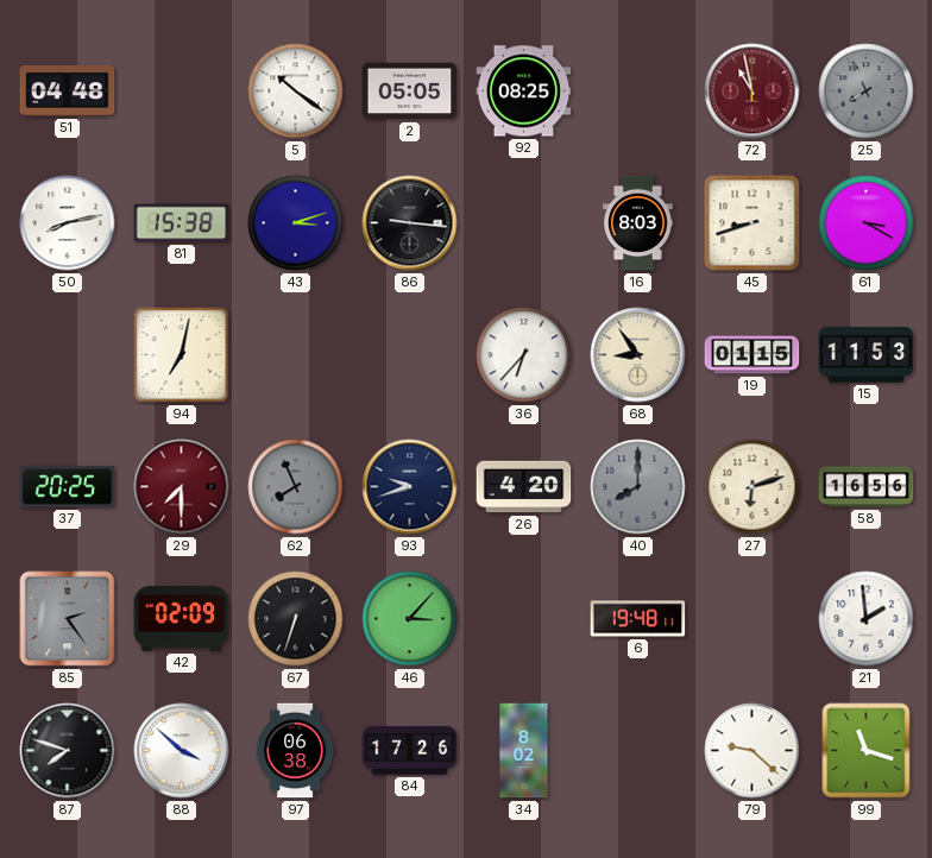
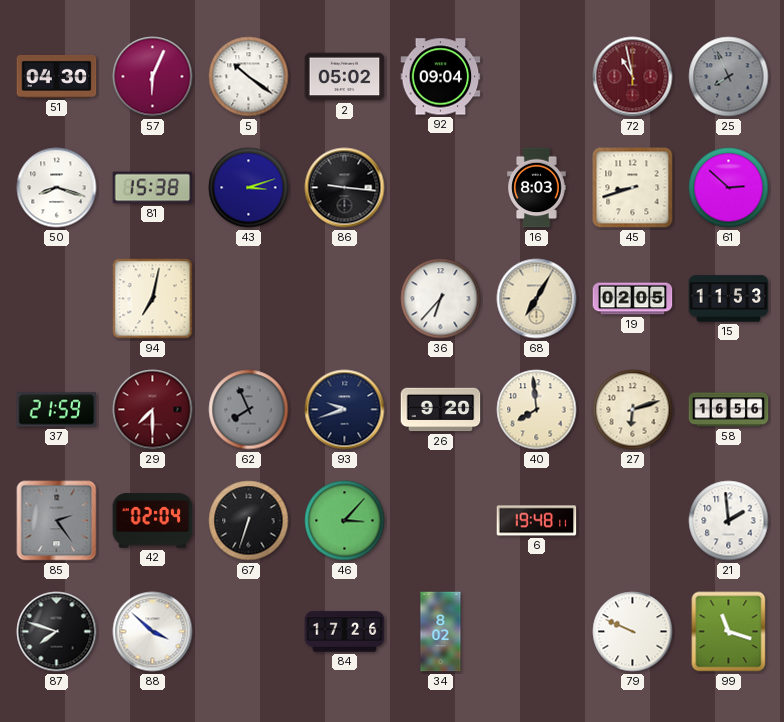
51: 04:48 -> 04:30
57: none -> 6:04
2: 05:05 -> 05:02
92: 08:25 -> 09:04
50: 8:13 -> 8:18
61: 3:20 -> 2:52
68: 8:54 -> 7:05
19: 01:15 -> 02:05
37: 20:25 -> 21:59
26: 4:20 -> 9:20
40: 8:00 -> 7:59
40 dial: grey -> cream
42: 02:09 -> 02:04
97: 06:38 -> none
79: 9:22 -> 9:49
